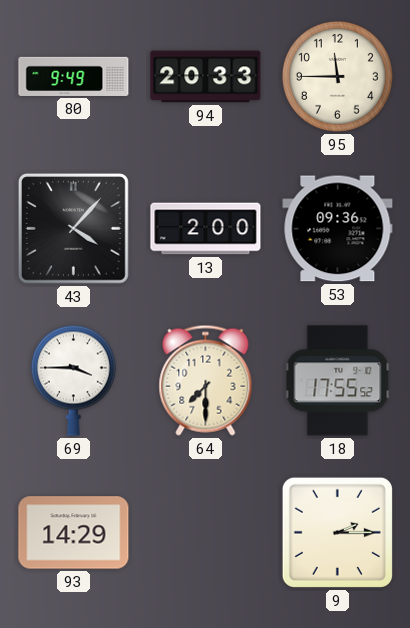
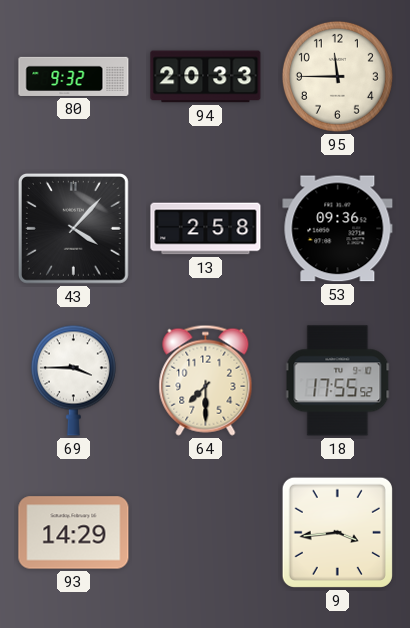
80: 9:49 -> 9:32
13: 2:00 -> 2:58
9: 2:15 -> 3:44
